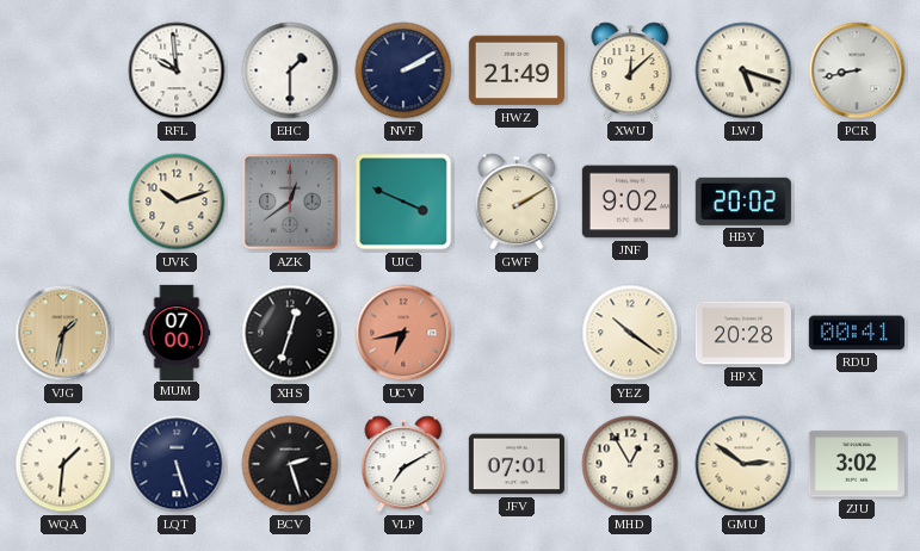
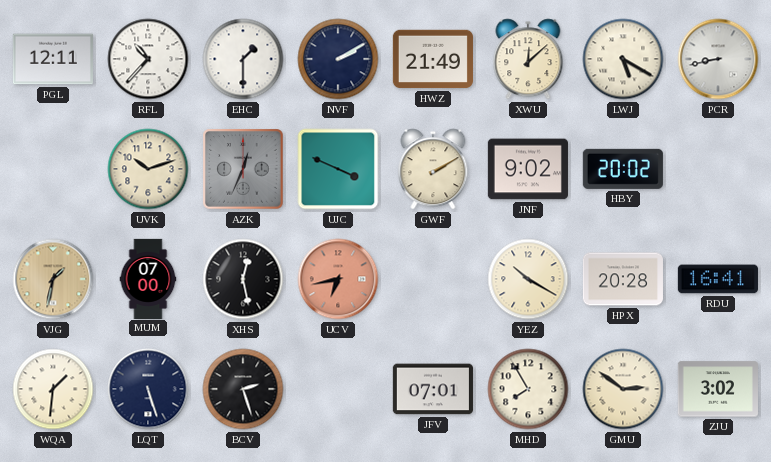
PGL: none -> 12:11
RFL: 9:59 -> 10:37
LWJ: 5:18 -> 5:20
AZK: 12:39 -> 12:34
XHS: 12:33 -> 12:28
YEZ: 10:21 -> 10:20
RDU: 00:41 -> 16:41
VLP: 7:10 -> none
MHD: 12:55 -> 7:55
